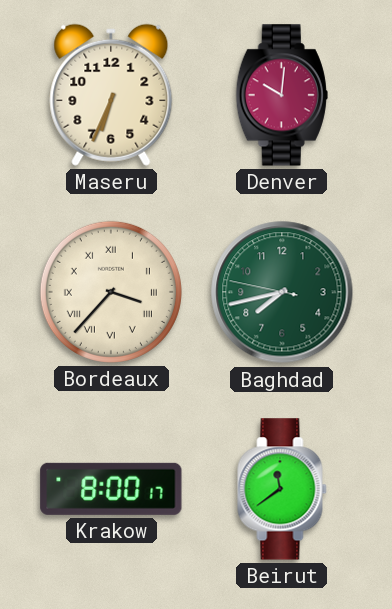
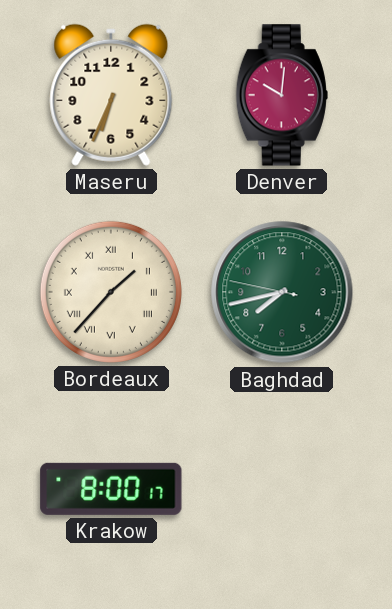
Bordeaux: 3:37 -> 1:37
Beirut: 11:39 -> none
